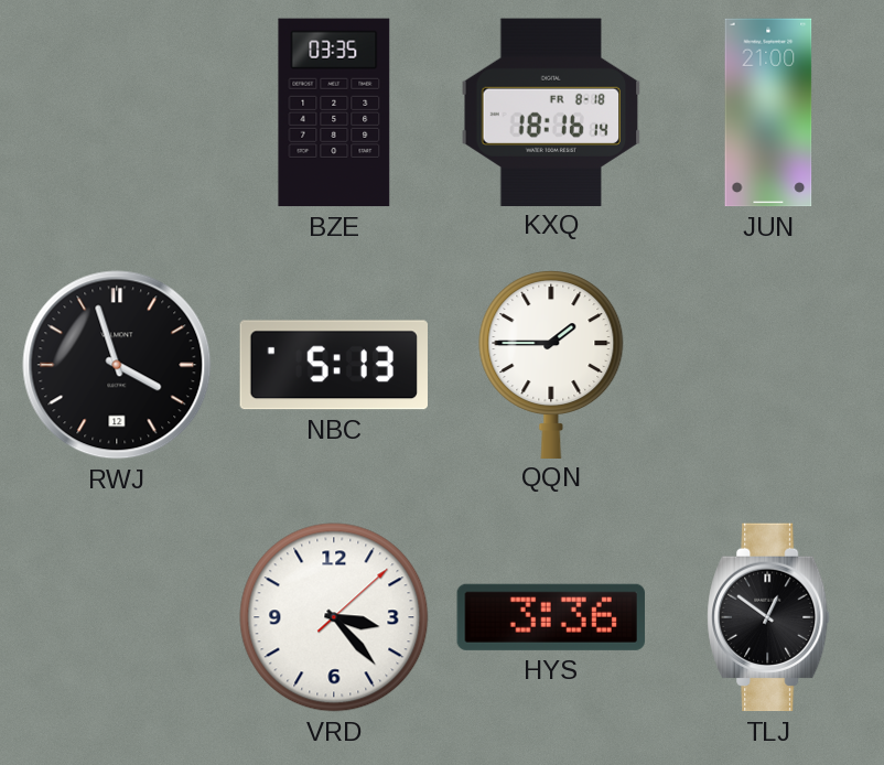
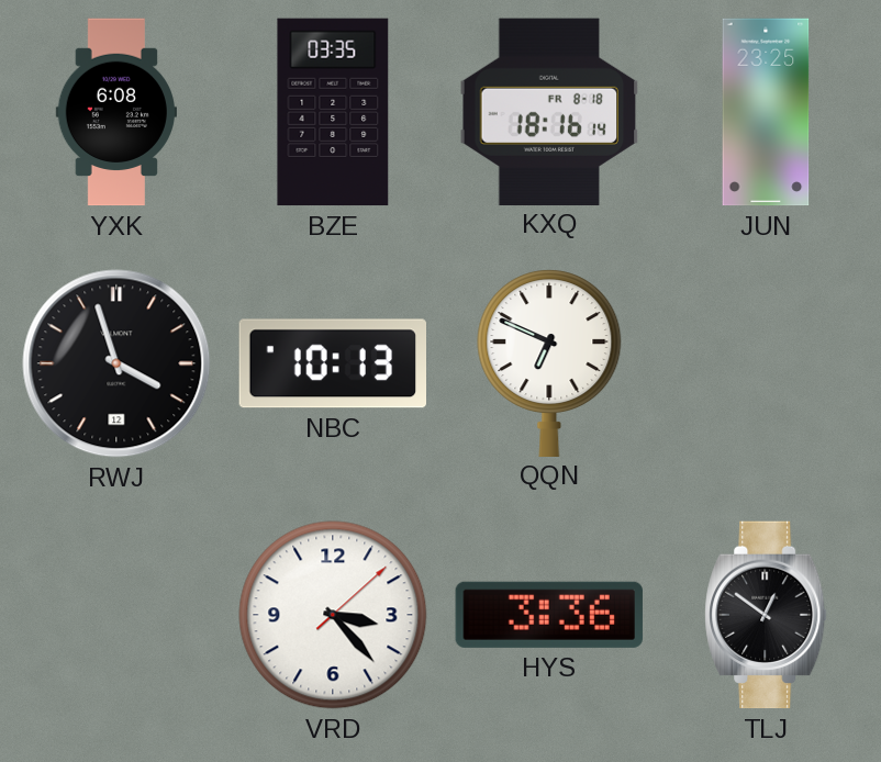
YXK: none -> 6:08
JUN: 21:00 -> 23:25
NBC: 5:13 -> 10:13
QQN: 1:45 -> 6:49
